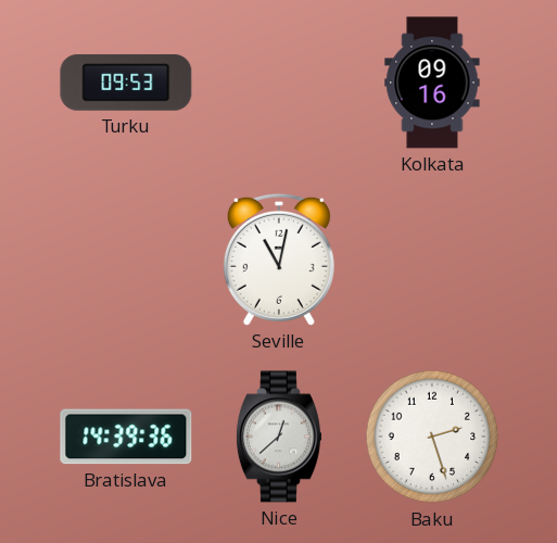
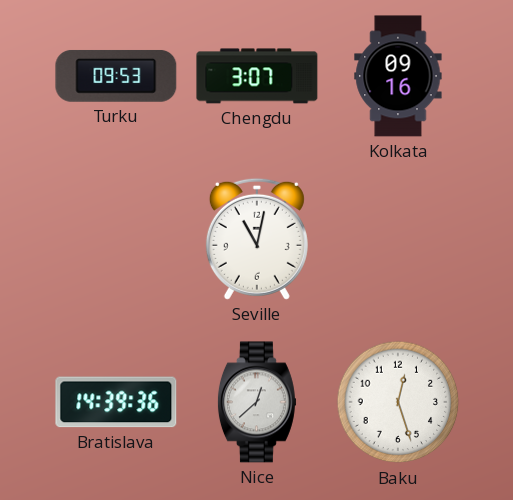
Chengdu: none -> 3:07
Baku: 2:27 -> 12:27
